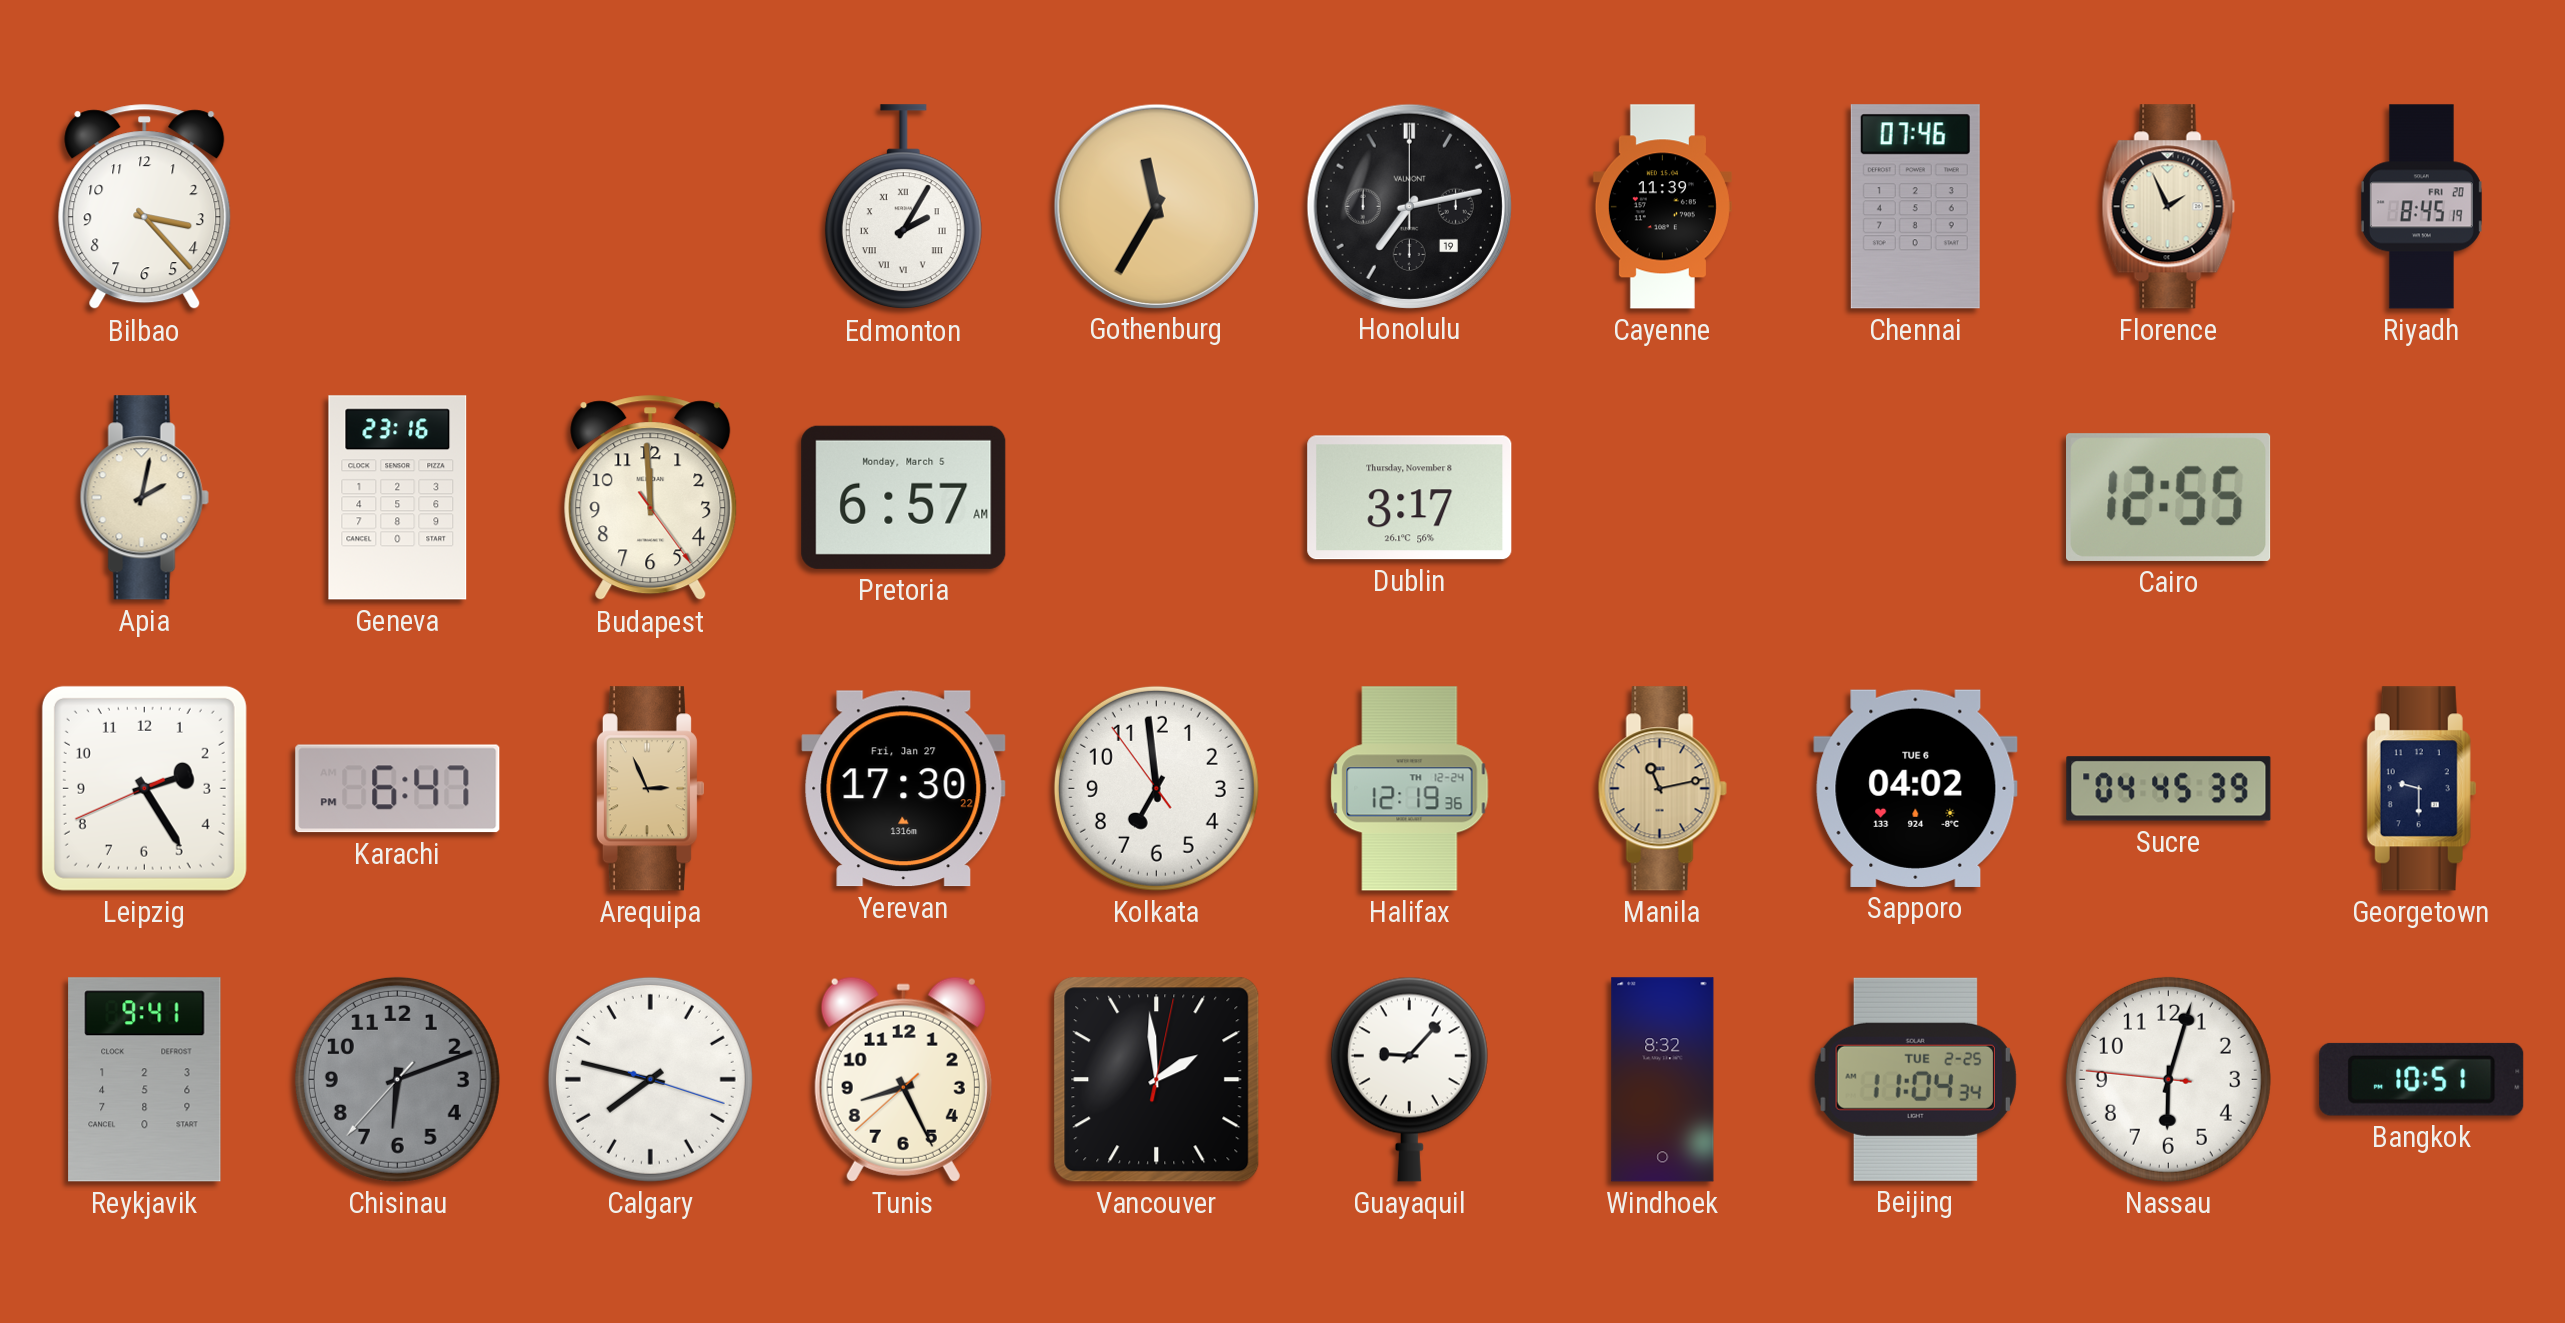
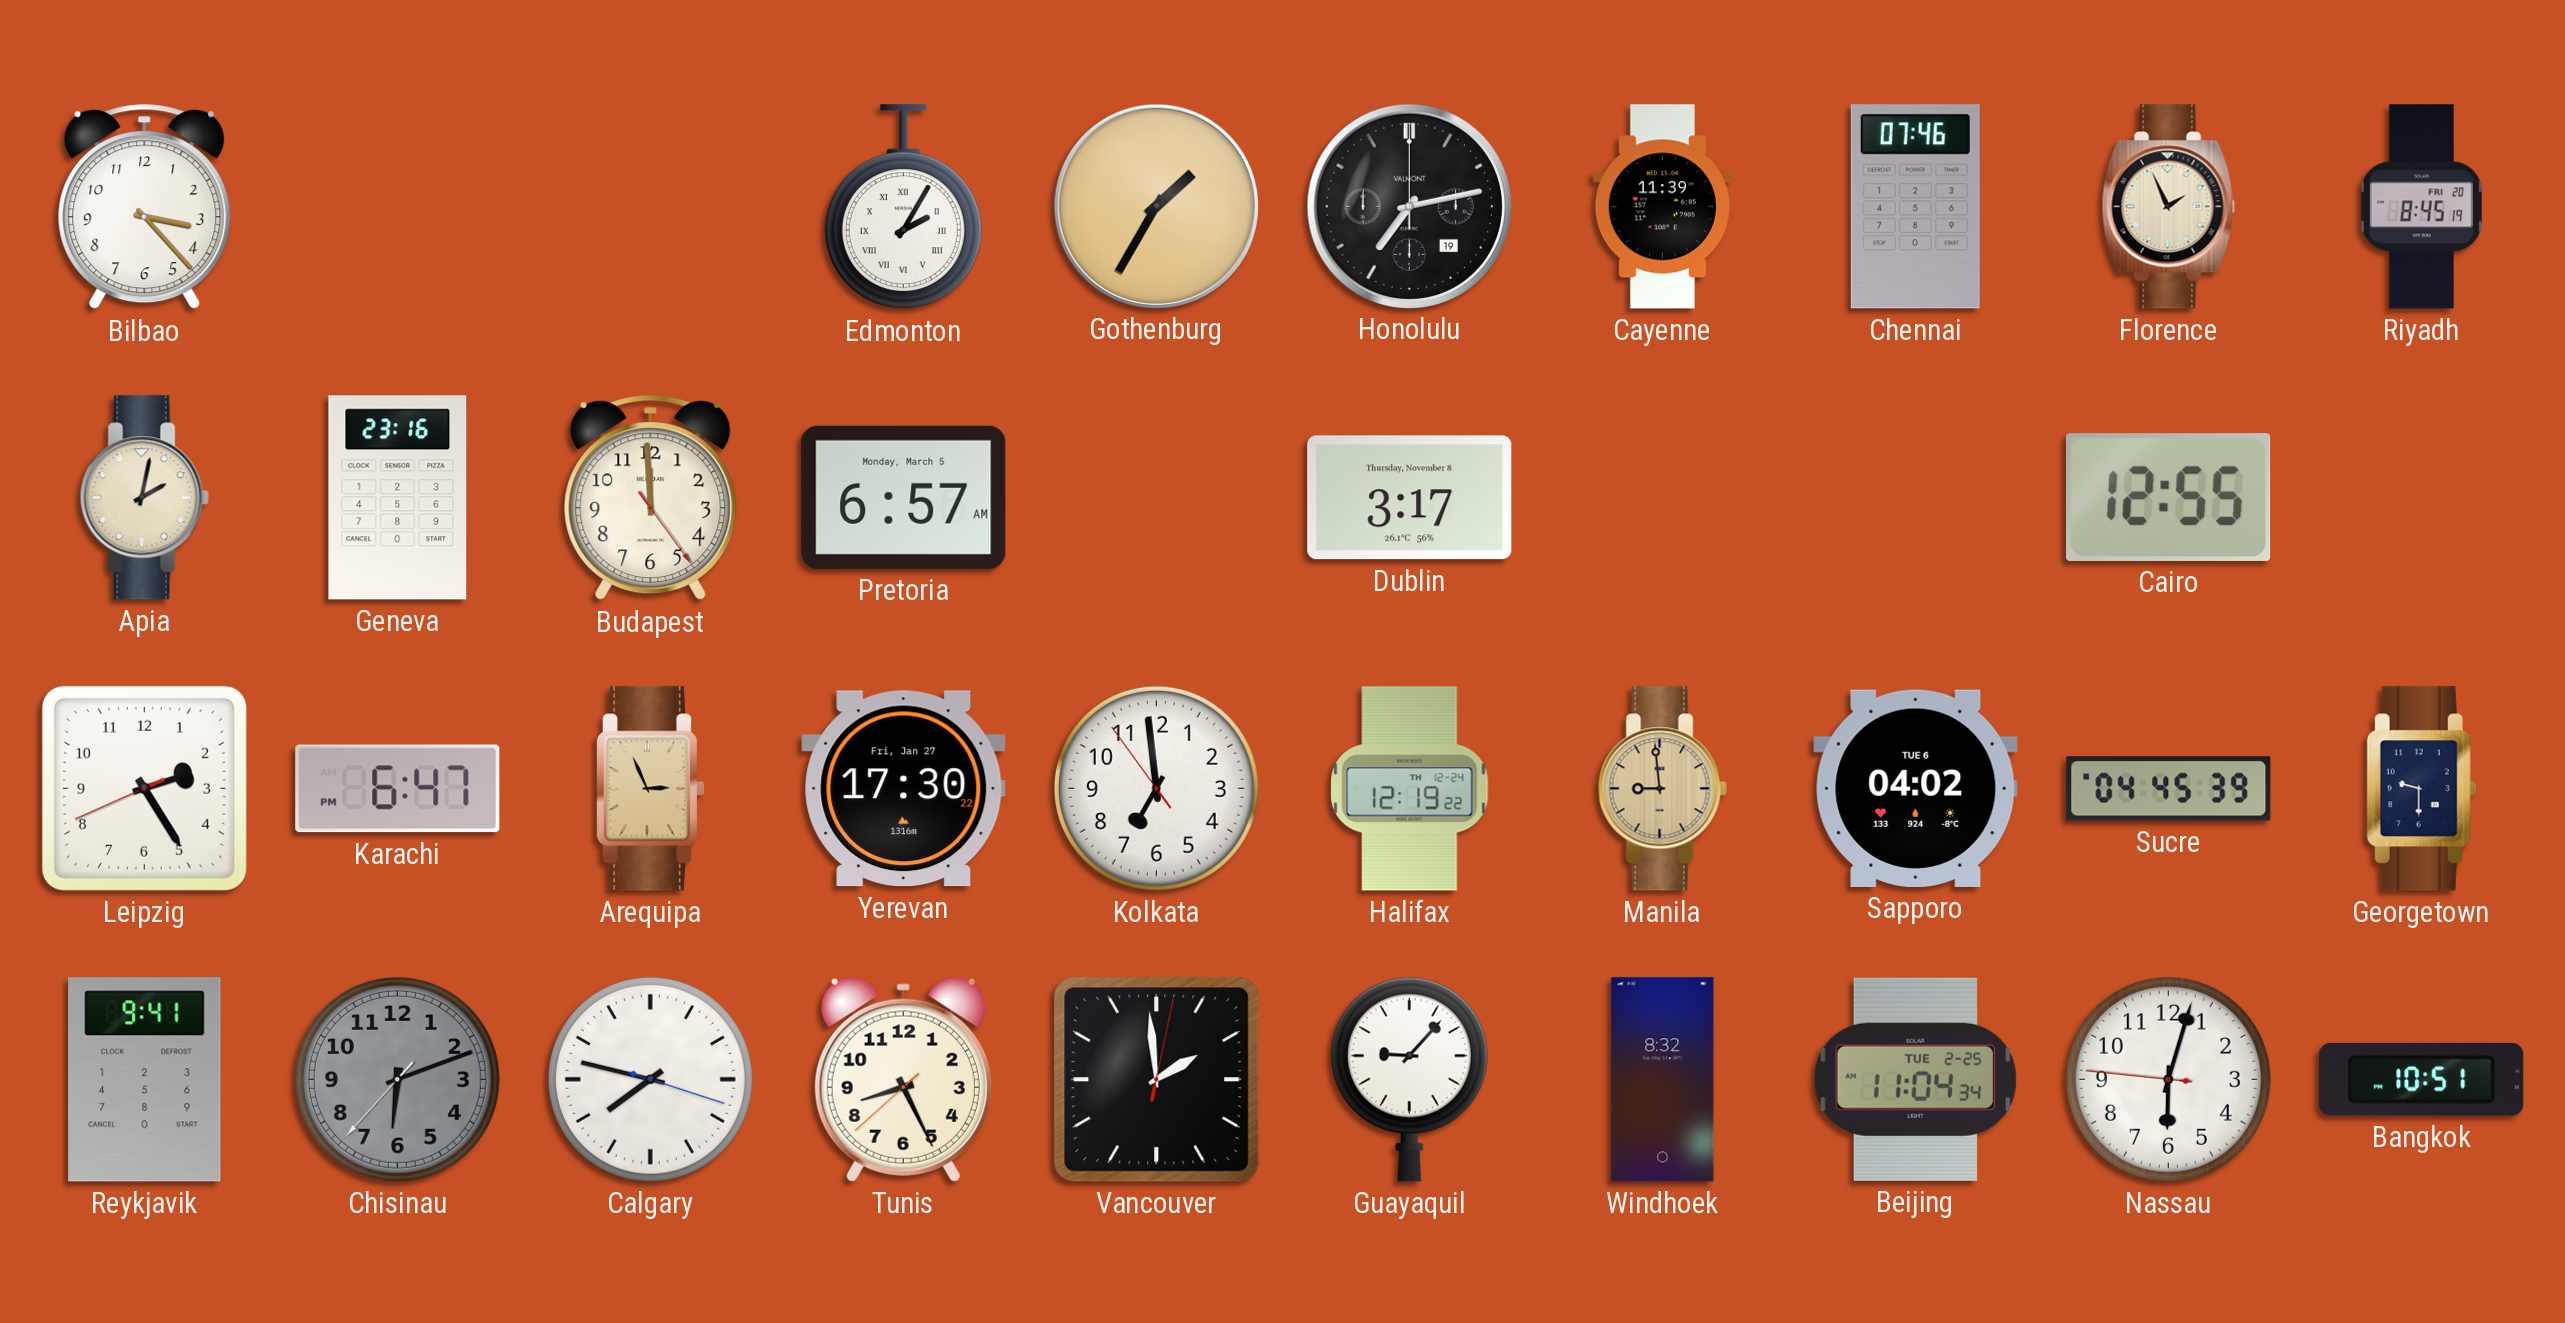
Gothenburg: 11:35 -> 1:35
Halifax: 12:19:36 -> 12:19:22
Manila: 11:13 -> 8:59
